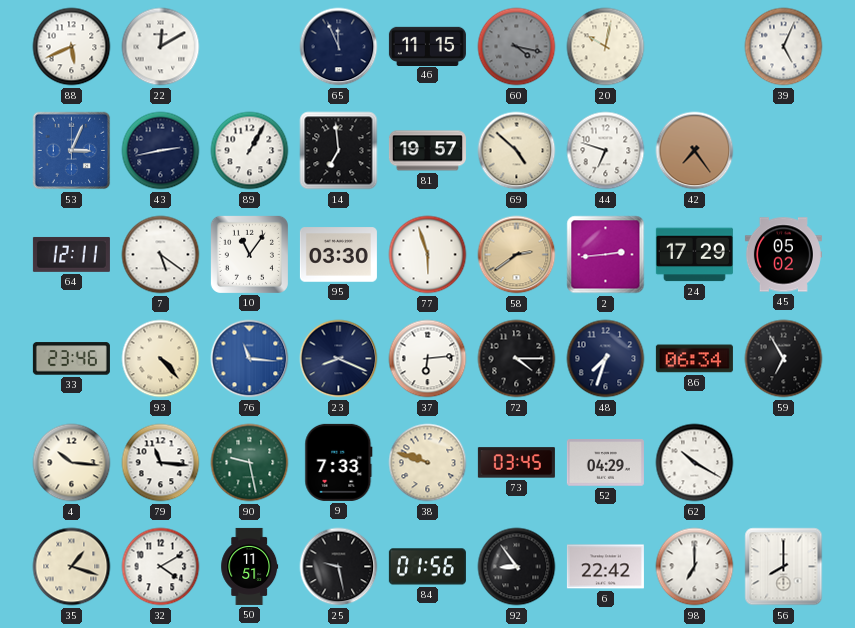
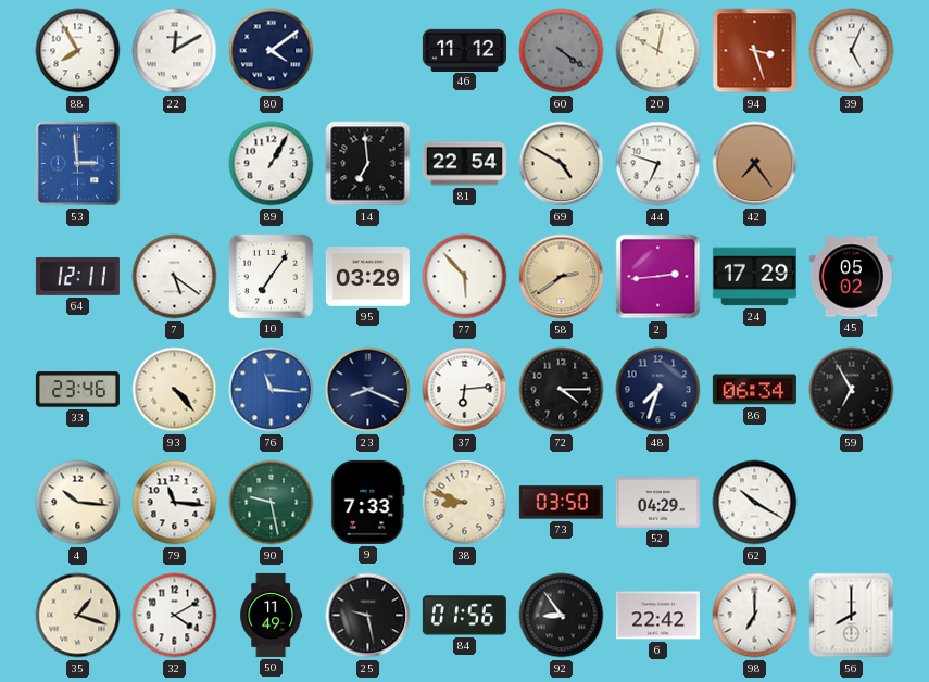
88: 5:41 -> 7:55
80: none -> 4:09
65: 11:56 -> none
46: 11:15 -> 11:12
60: 4:17 -> 4:21
94: none -> 3:27
53: 3:04 -> 2:59
43: 2:43 -> none
81: 19:57 -> 22:54
69: 4:52 -> 4:50
10: 11:06 -> 7:06
95: 03:30 -> 03:29
77: 5:57 -> 5:53
38: 9:48 -> 8:48
73: 03:45 -> 03:50
50: 11:51 -> 11:49
